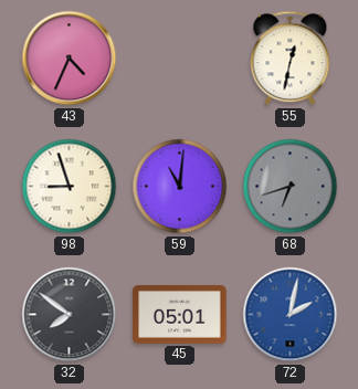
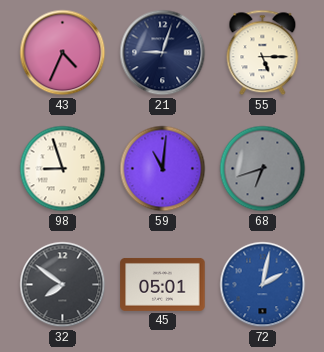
21: none -> 9:03
55: 12:32 -> 5:15
